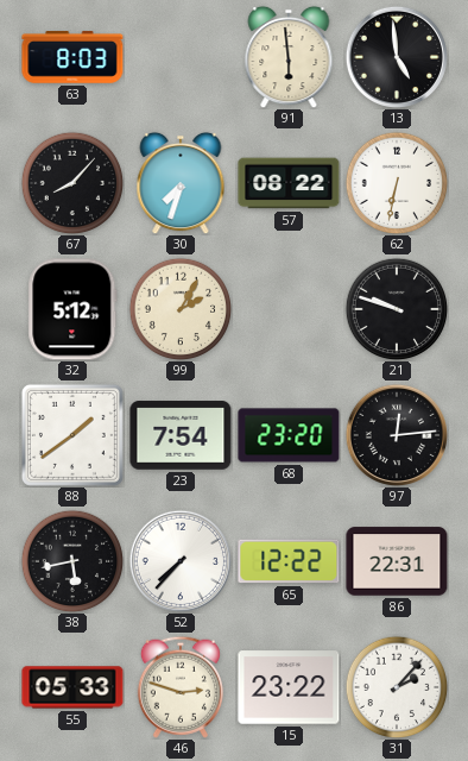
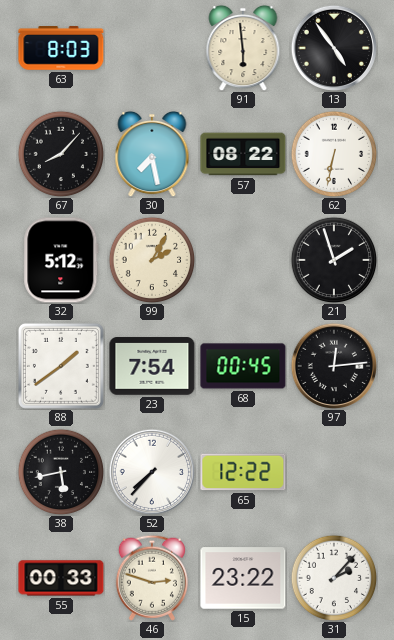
13: 4:59 -> 4:54
30: 7:33 -> 7:28
21: 9:48 -> 1:57
68: 23:20 -> 00:45
86: 22:31 -> none
55: 05:33 -> 00:33
